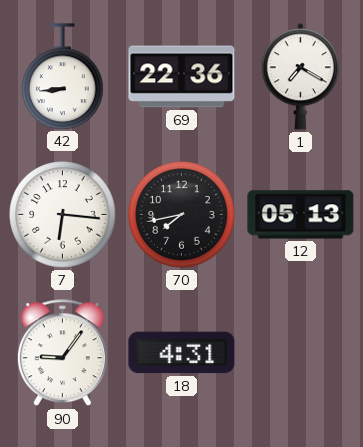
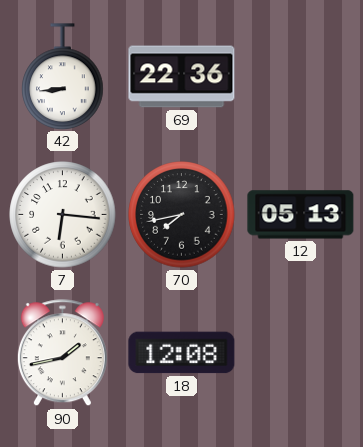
1: 7:20 -> none
90: 9:06 -> 1:43
18: 4:31 -> 12:08
